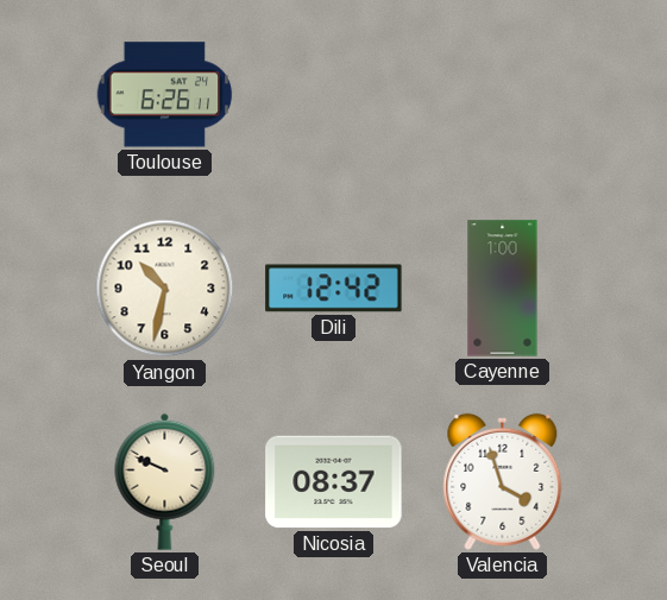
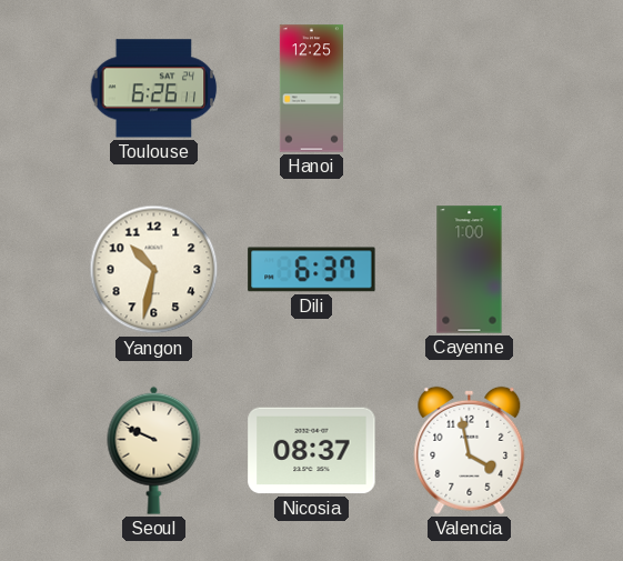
Hanoi: none -> 12:25
Dili: 12:42 -> 6:37
Valencia: 3:57 -> 3:58
